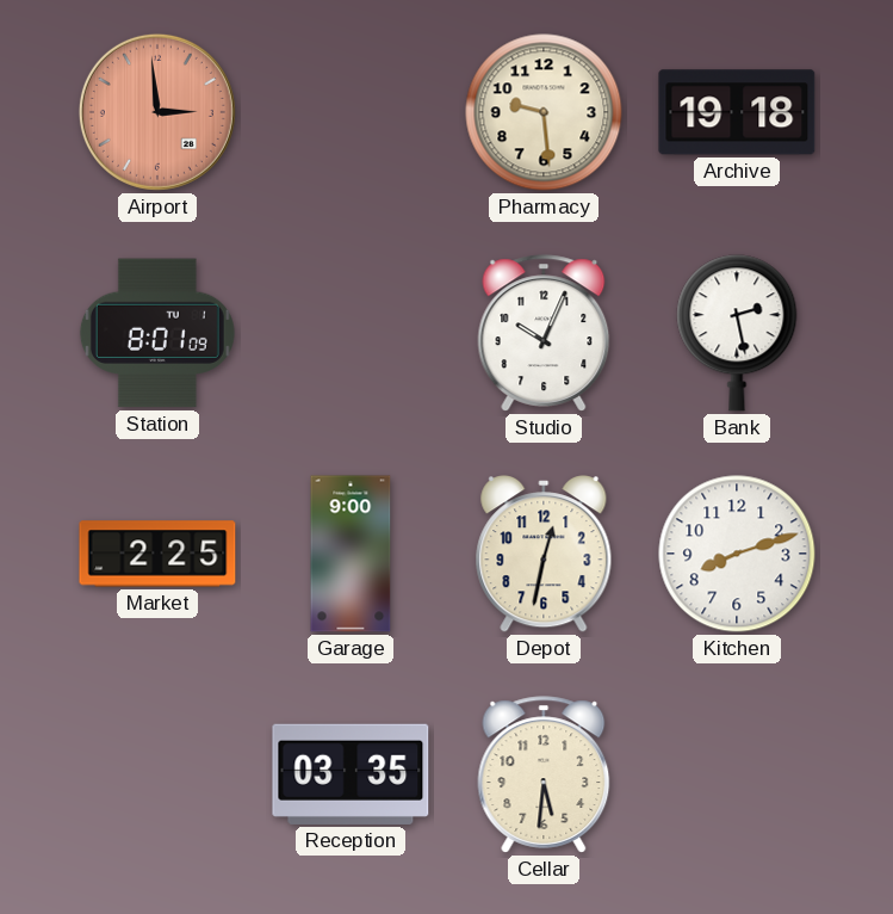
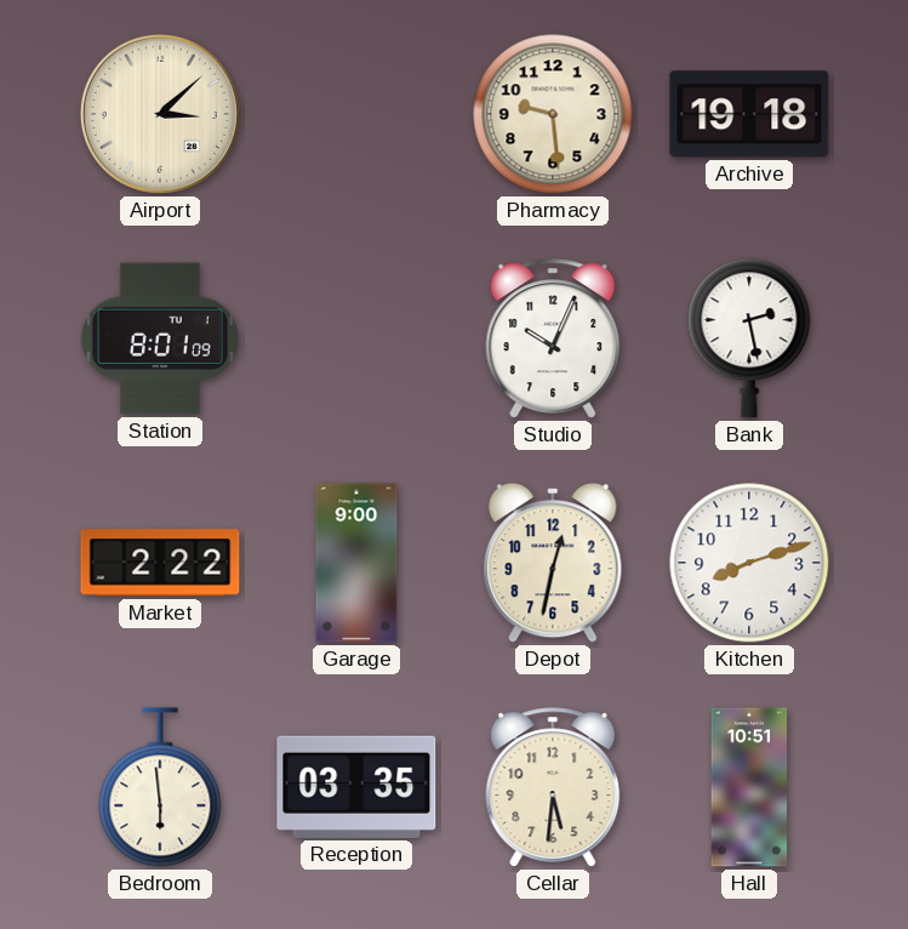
Airport: 2:59 -> 3:08
Airport dial: salmon -> cream
Market: 2:25 -> 2:22
Bedroom: none -> 5:59
Hall: none -> 10:51
